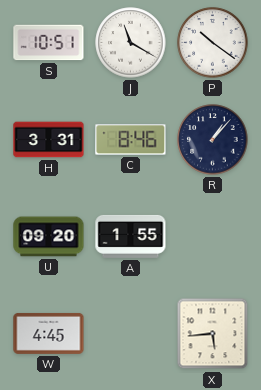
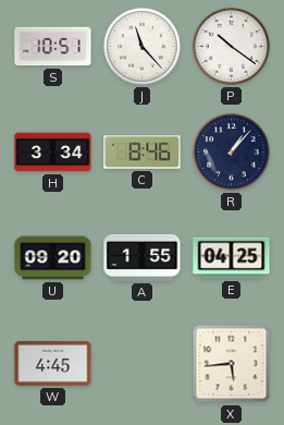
J: 11:20 -> 11:23
H: 3:31 -> 3:34
E: none -> 04:25
